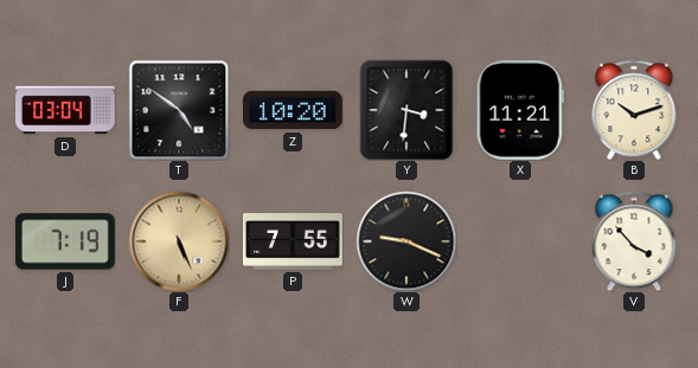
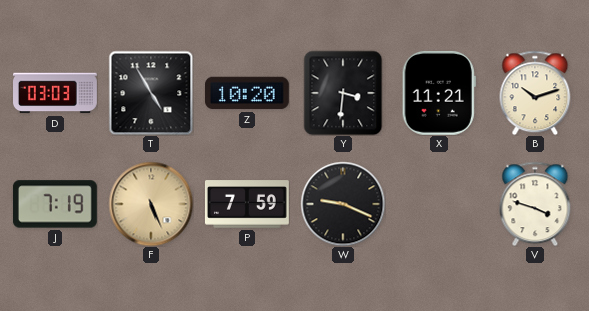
D: 03:04 -> 03:03
T: 4:51 -> 4:55
P: 7:55 -> 7:59
V: 3:53 -> 3:48
